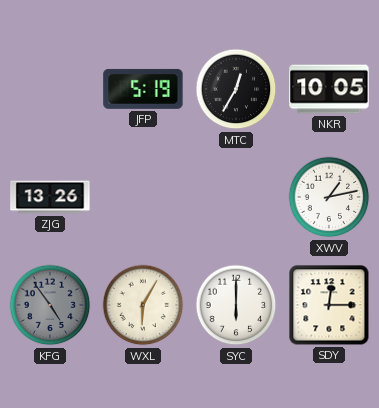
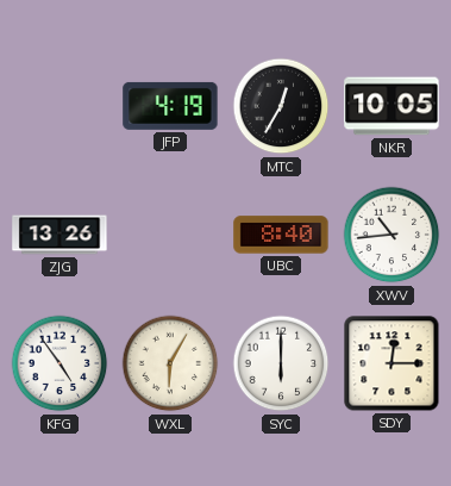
JFP: 5:19 -> 4:19
UBC: none -> 8:40
XWV: 1:13 -> 10:44
KFG dial: grey -> white
